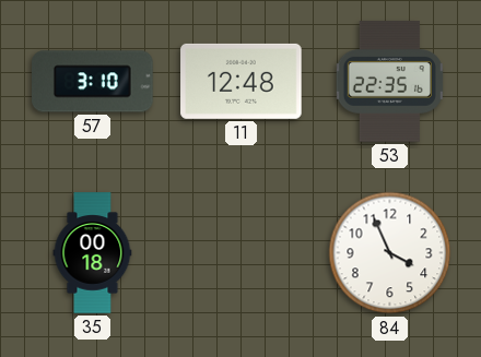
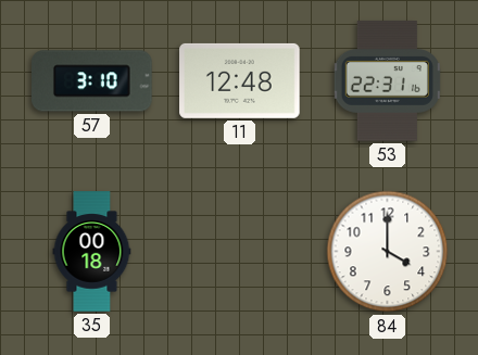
53: 22:35 -> 22:31
84: 3:56 -> 4:00
